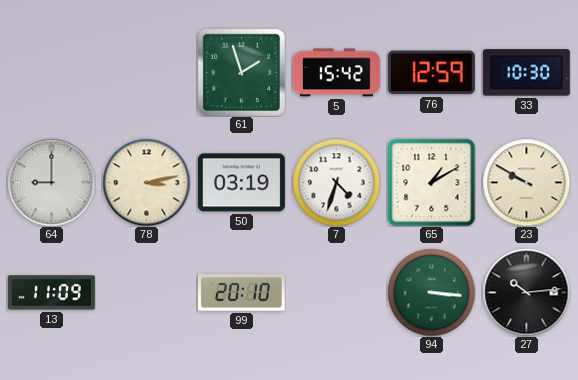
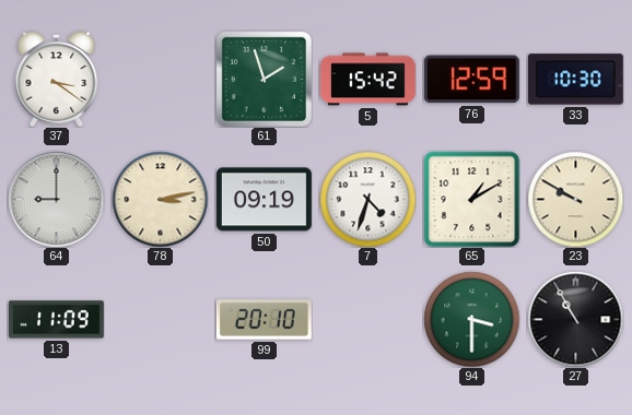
37: none -> 3:21
50: 03:19 -> 09:19
94: 3:16 -> 3:30
27: 10:14 -> 10:55
